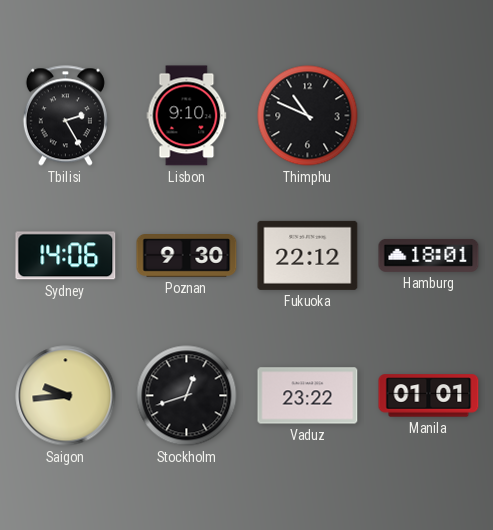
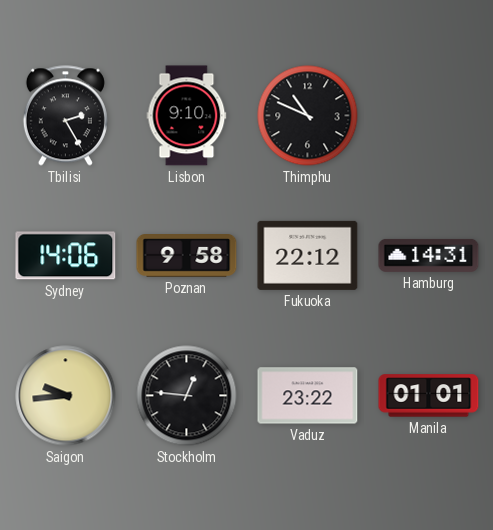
Poznan: 9:30 -> 9:58
Hamburg: 18:01 -> 14:31
Stockholm: 12:42 -> 12:46
